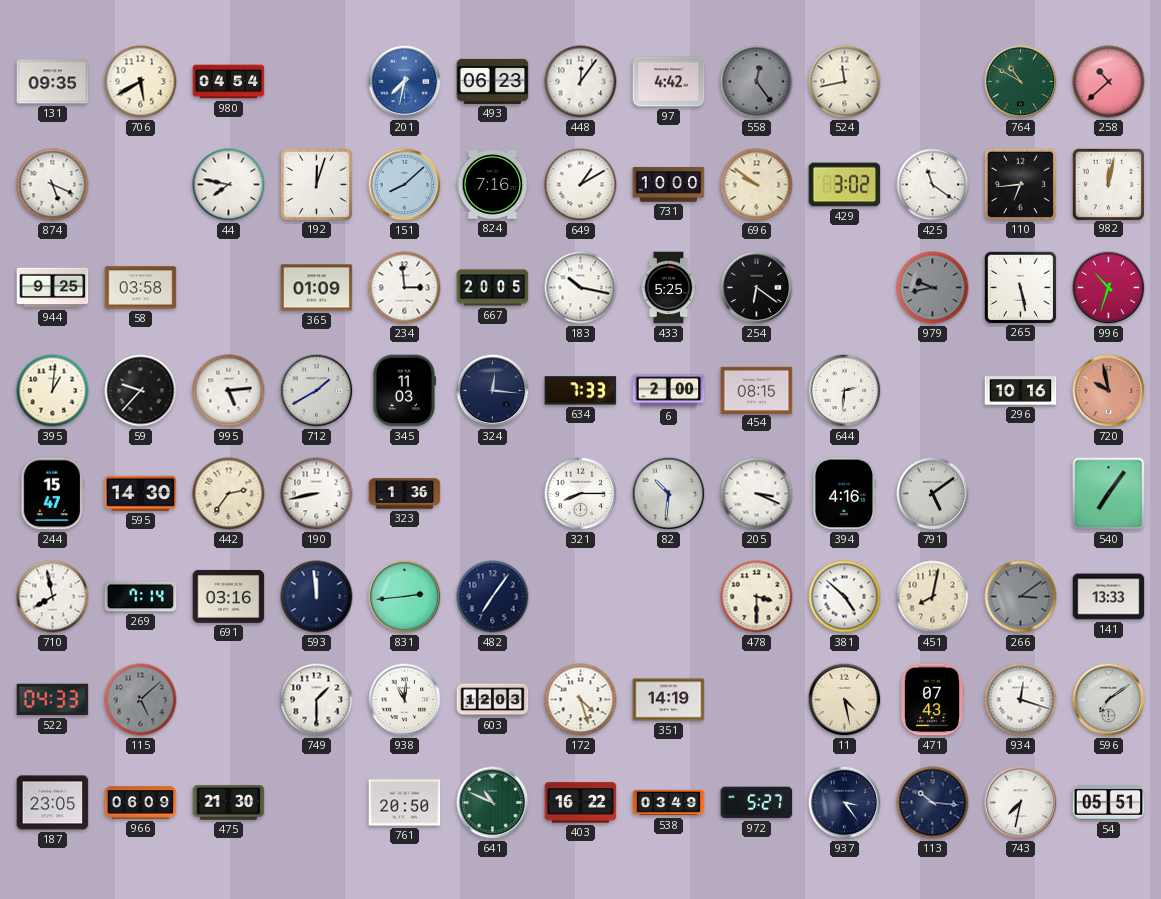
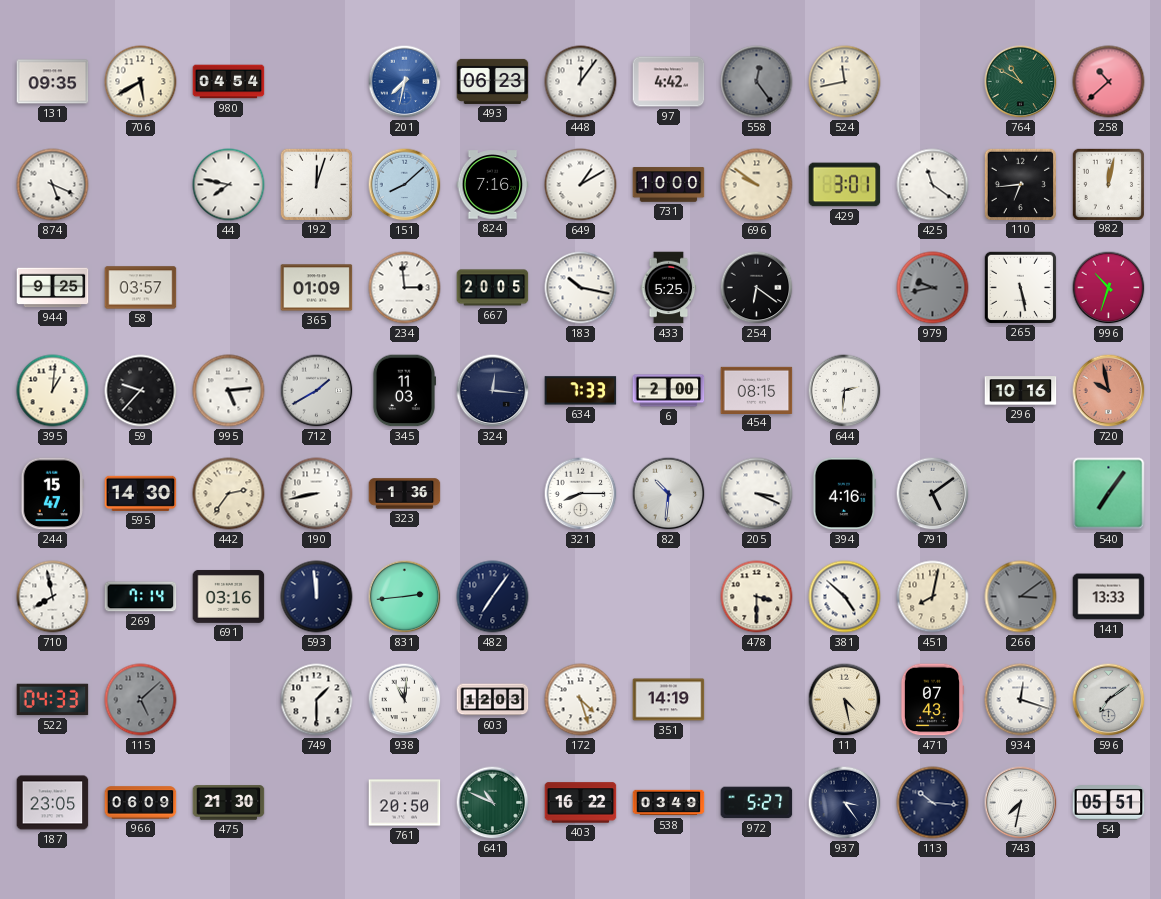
429: 3:02 -> 3:01
58: 03:58 -> 03:57
